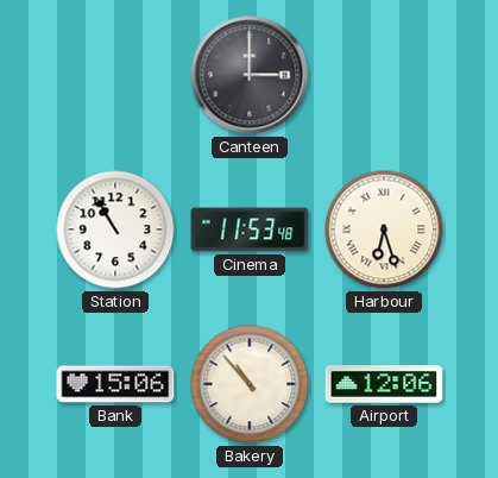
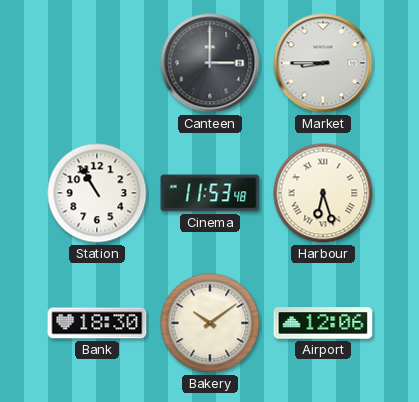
Market: none -> 8:45
Bank: 15:06 -> 18:30
Bakery: 10:53 -> 10:09
